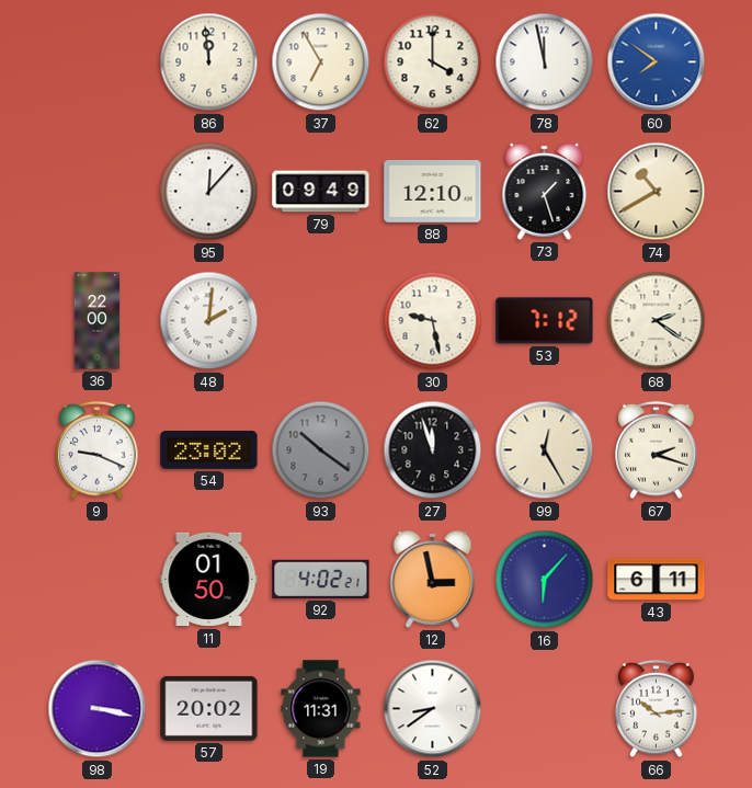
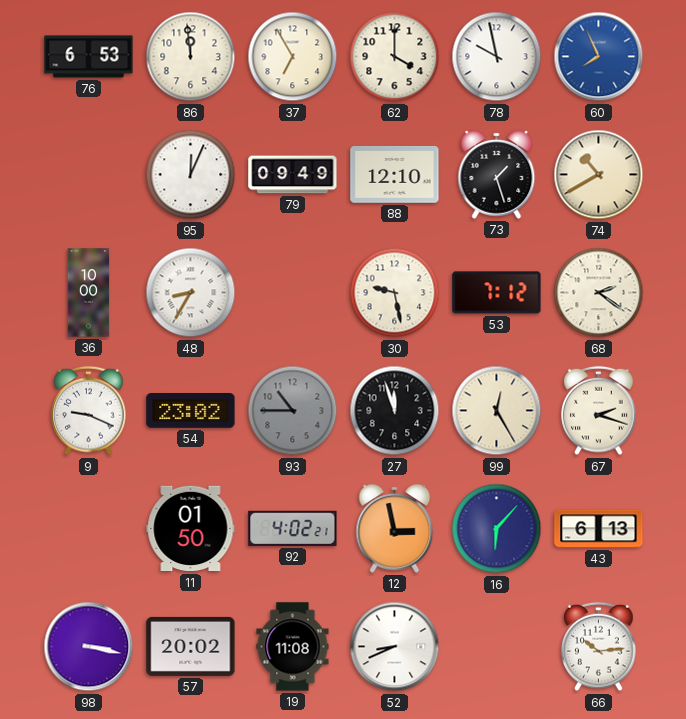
76: none -> 6:53
78: 11:58 -> 9:58
60: 7:51 -> 7:56
95: 12:07 -> 12:04
36: 22:00 -> 10:00
48: 2:01 -> 8:35
93: 10:21 -> 10:45
43: 6:11 -> 6:13
19: 11:31 -> 11:08
52: 8:39 -> 8:41
